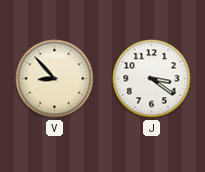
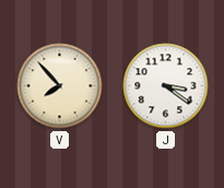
V: 8:53 -> 7:53
